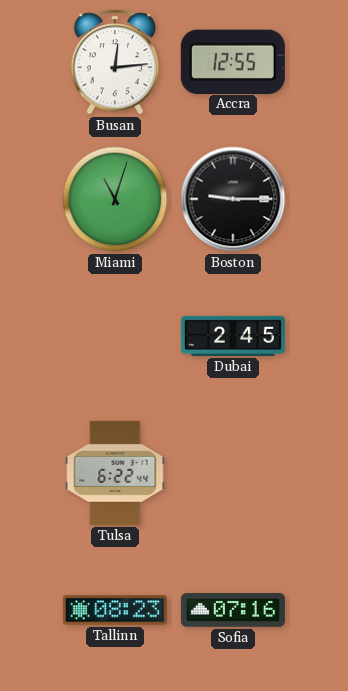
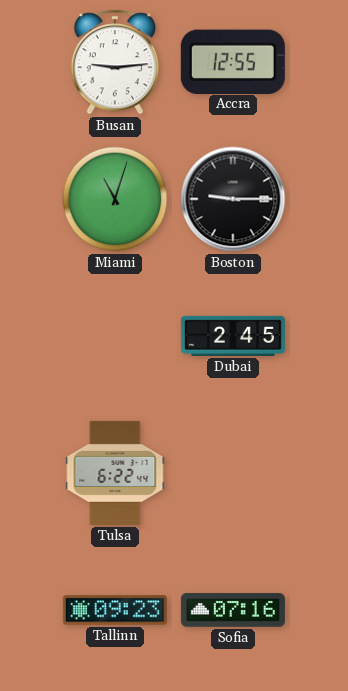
Busan: 12:14 -> 9:14
Tallinn: 08:23 -> 09:23
